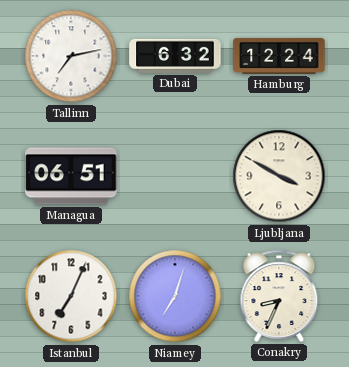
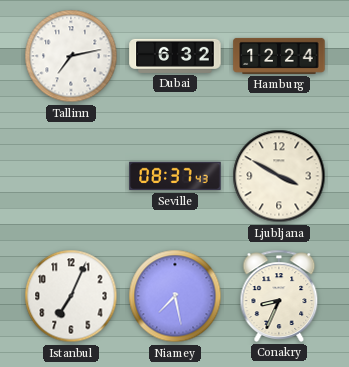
Managua: 06:51 -> none
Seville: none -> 08:37
Niamey: 7:03 -> 7:28
